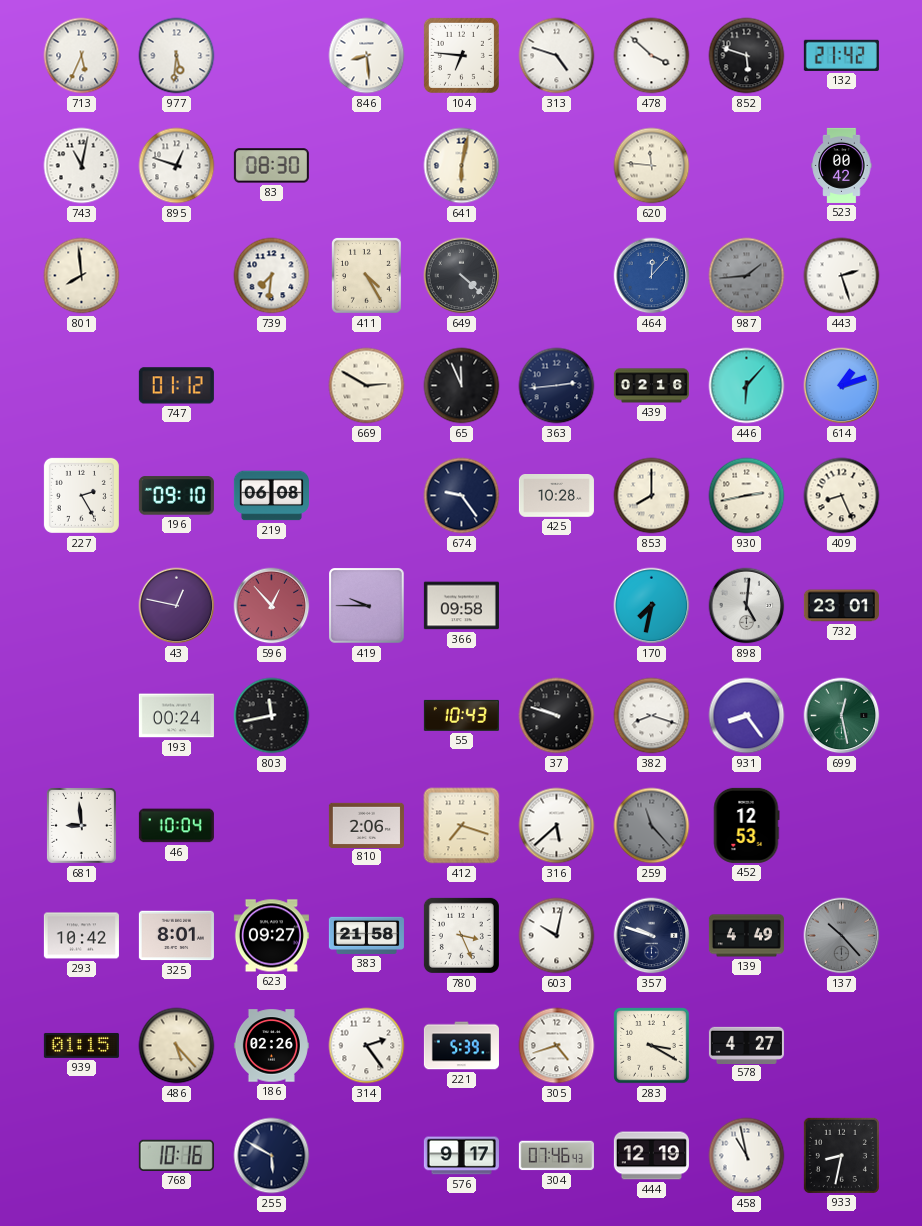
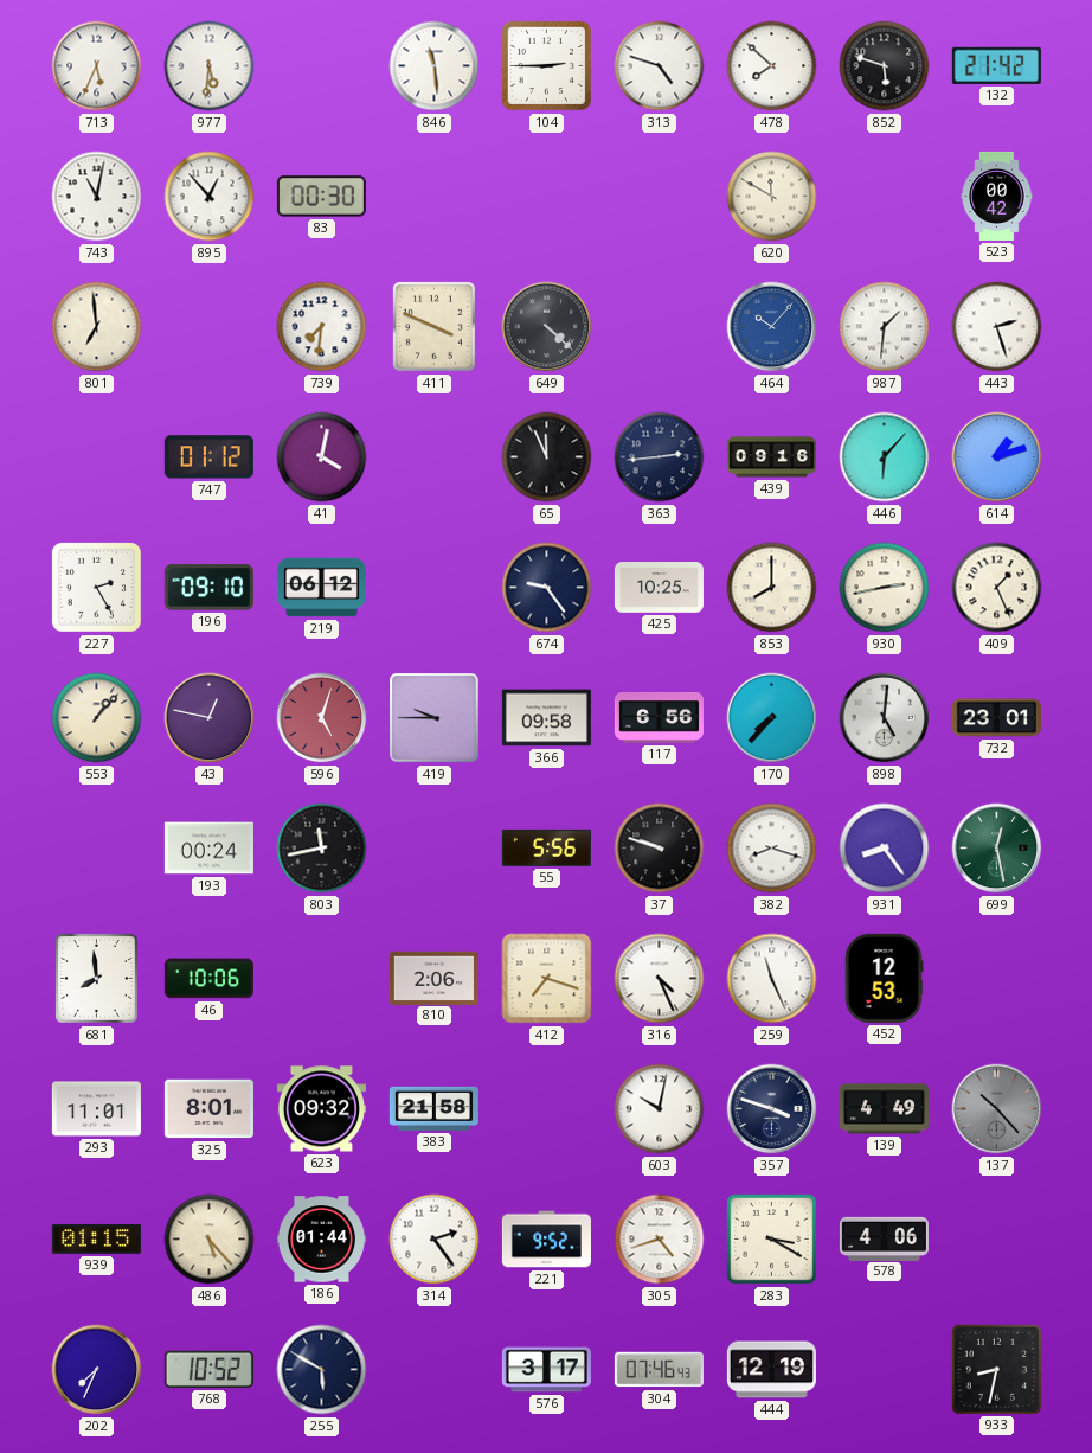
846: 8:29 -> 11:29
104: 6:46 -> 2:45
478: 3:52 -> 7:52
895: 12:48 -> 12:53
83: 08:30 -> 00:30
641: 6:02 -> none
620: 11:46 -> 11:50
801: 7:59 -> 6:59
411: 4:25 -> 3:49
464: 12:07 -> 10:07
987: 1:44 -> 1:31
987 dial: grey -> white
41: none -> 4:02
669: 2:50 -> none
439: 02:16 -> 09:16
219: 06:08 -> 06:12
425: 10:28 -> 10:25
409: 8:26 -> 1:26
553: none -> 1:07
596: 12:53 -> 5:03
117: none -> 6:56
170: 7:32 -> 7:37
55: 10:43 -> 5:56
681: 8:59 -> 7:59
46: 10:04 -> 10:06
316: 5:38 -> 4:26
259: 11:23 -> 11:26
259 dial: grey -> white
293: 10:42 -> 11:01
623: 09:27 -> 09:32
780: 3:26 -> none
357: 9:48 -> 3:48
186: 02:26 -> 01:44
221: 5:39 -> 9:52
578: 4:27 -> 4:06
202: none -> 7:34
768: 10:16 -> 10:52
576: 9:17 -> 3:17
458: 10:58 -> none
